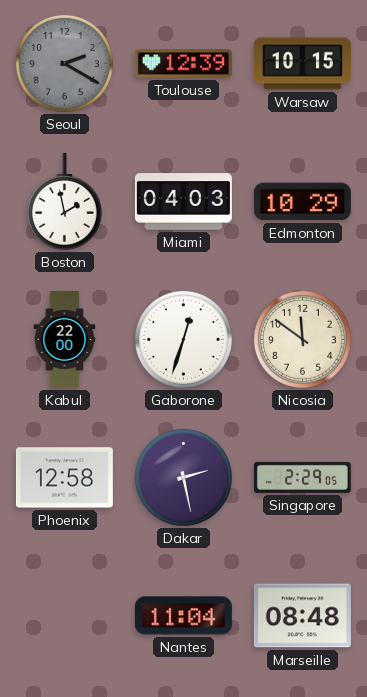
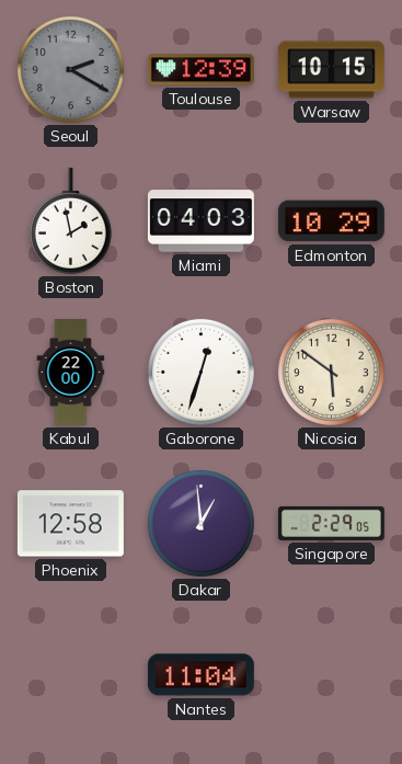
Nicosia: 11:51 -> 5:51
Dakar: 2:28 -> 12:59
Marseille: 08:48 -> none
